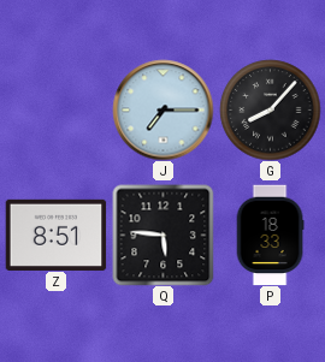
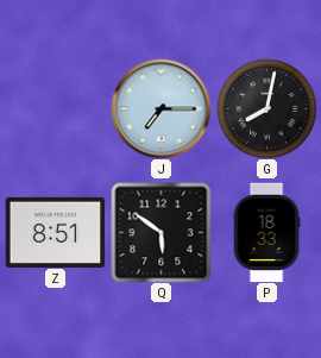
G: 8:07 -> 8:02
Q: 5:46 -> 5:51
